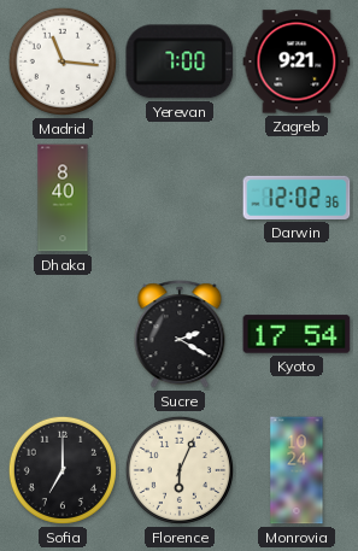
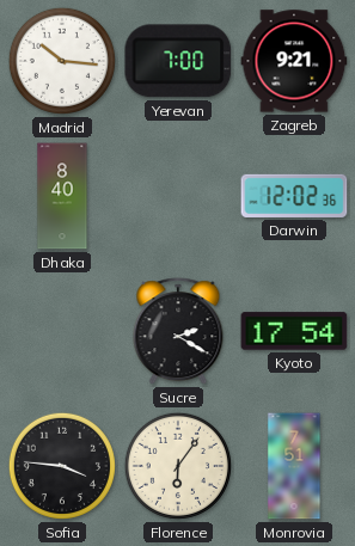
Madrid: 11:16 -> 10:16
Sofia: 7:00 -> 3:46
Florence: 6:04 -> 6:06
Monrovia: 10:24 -> 7:51
